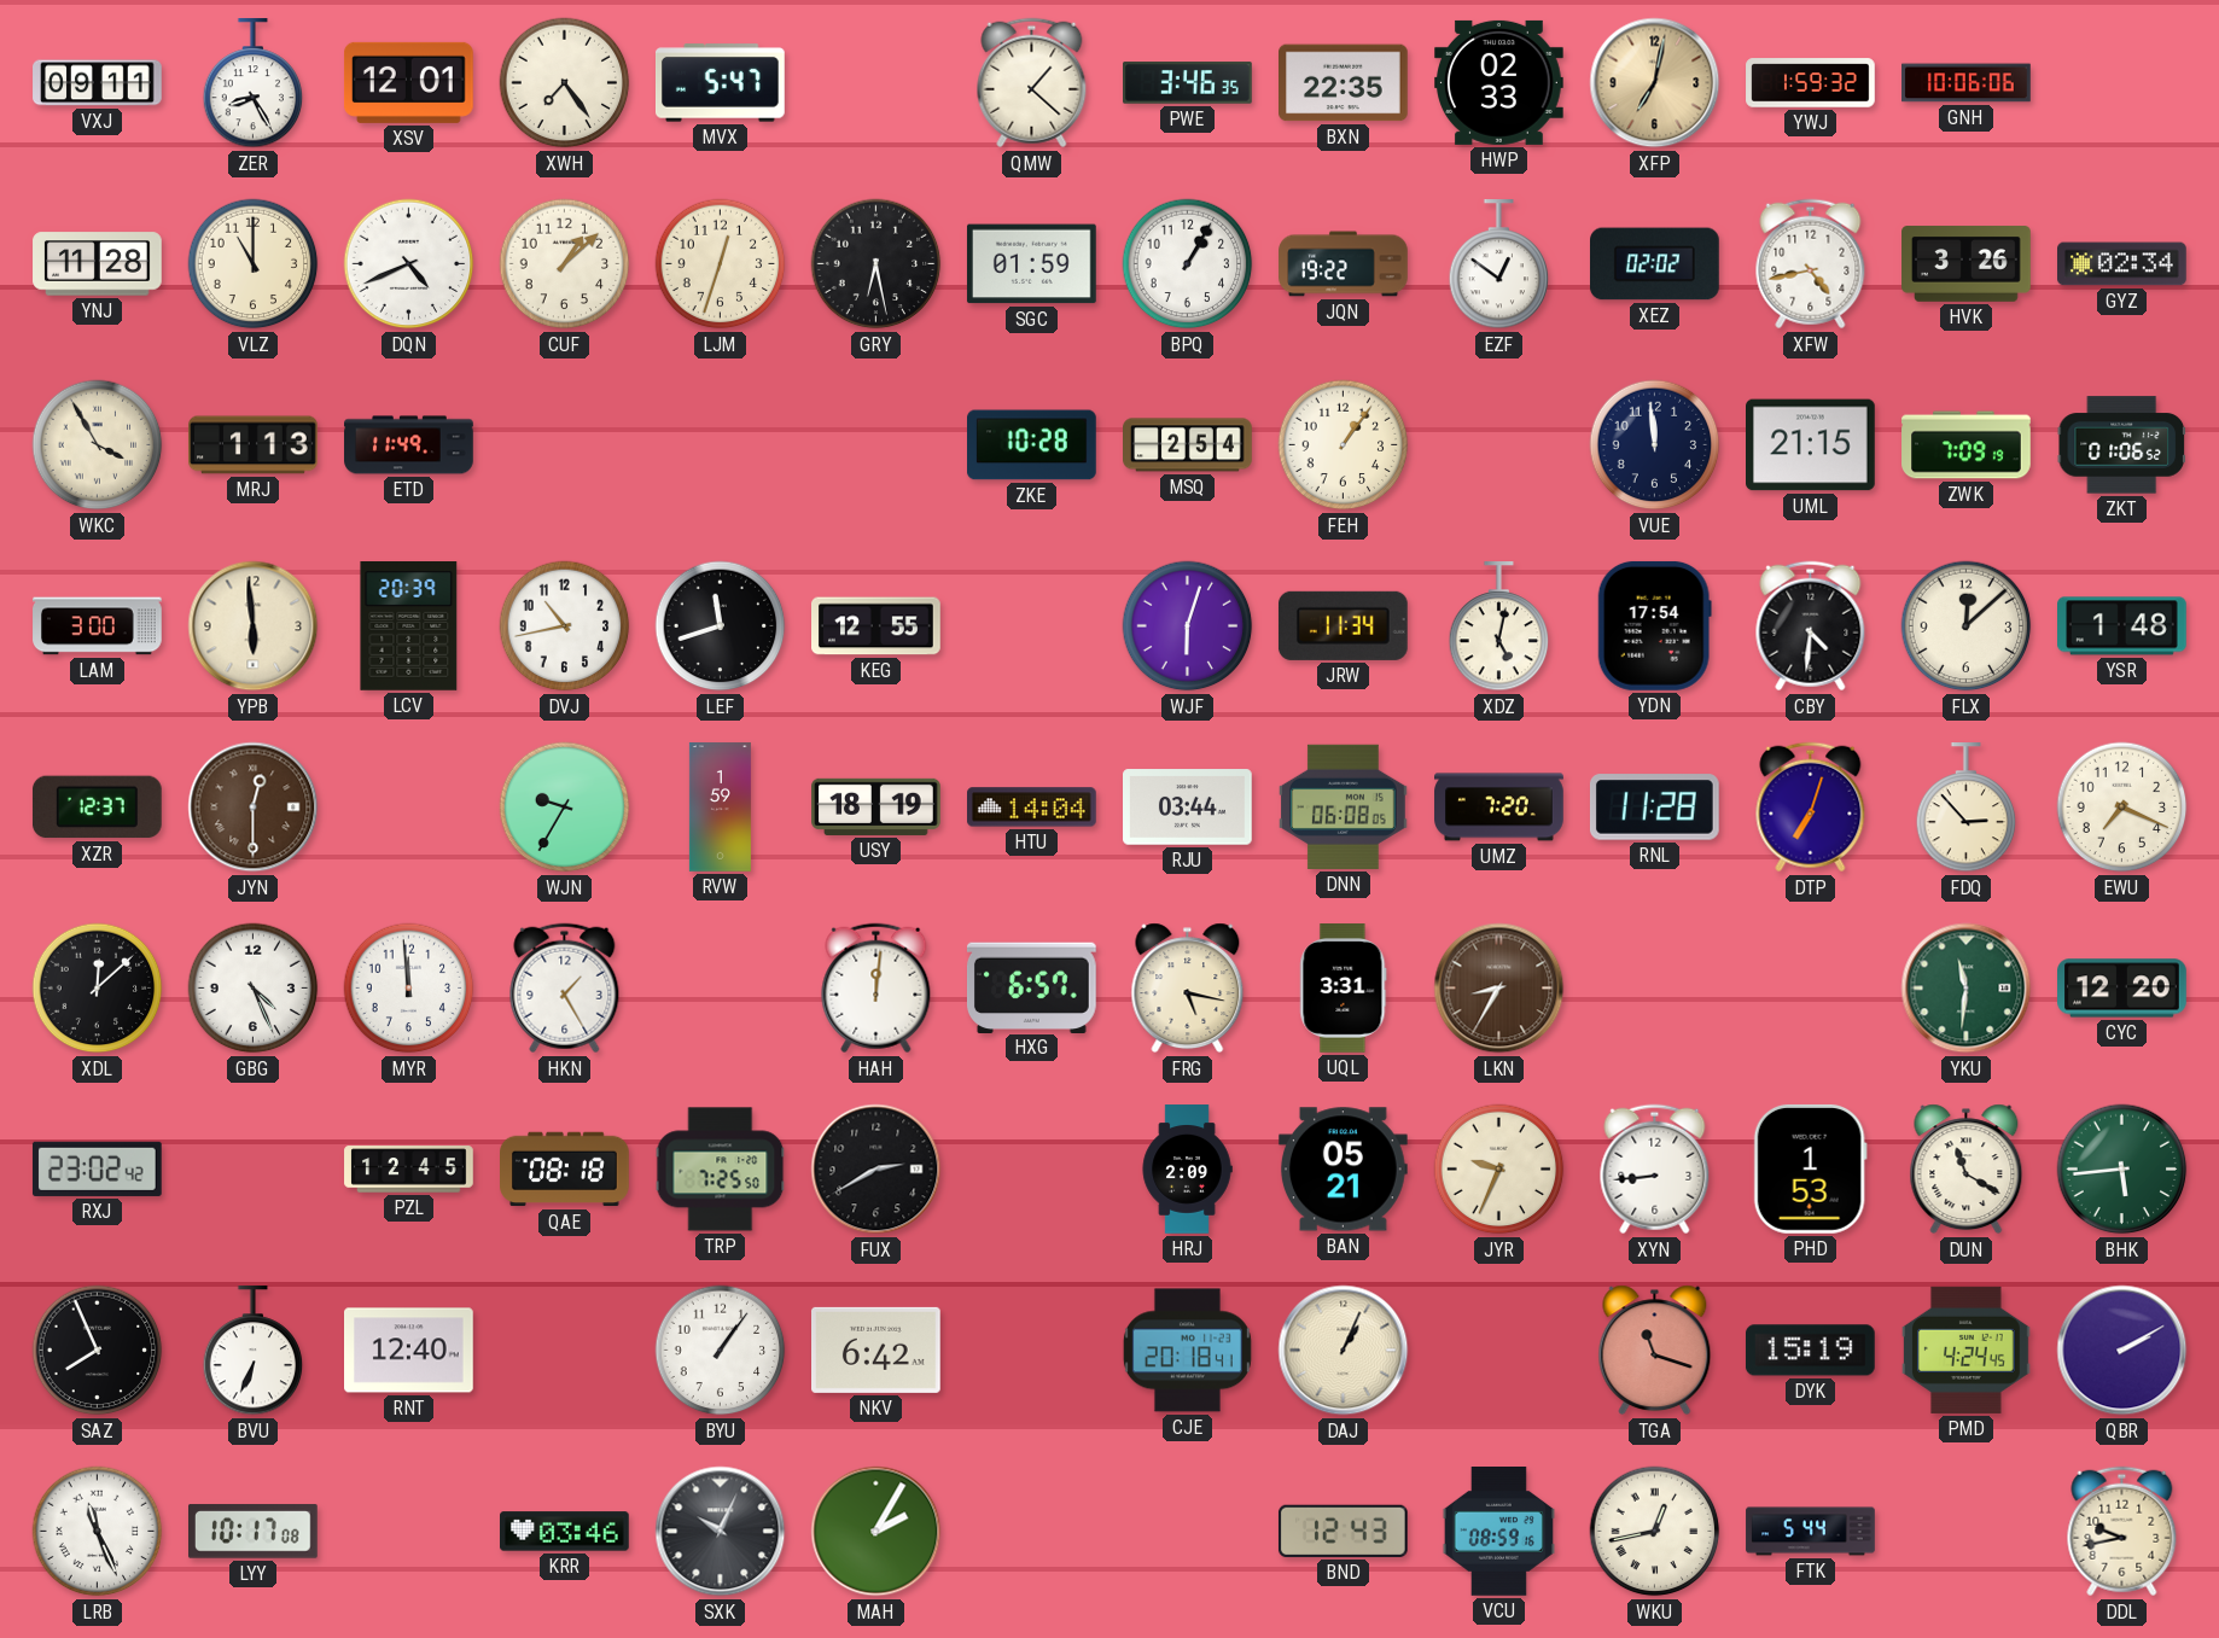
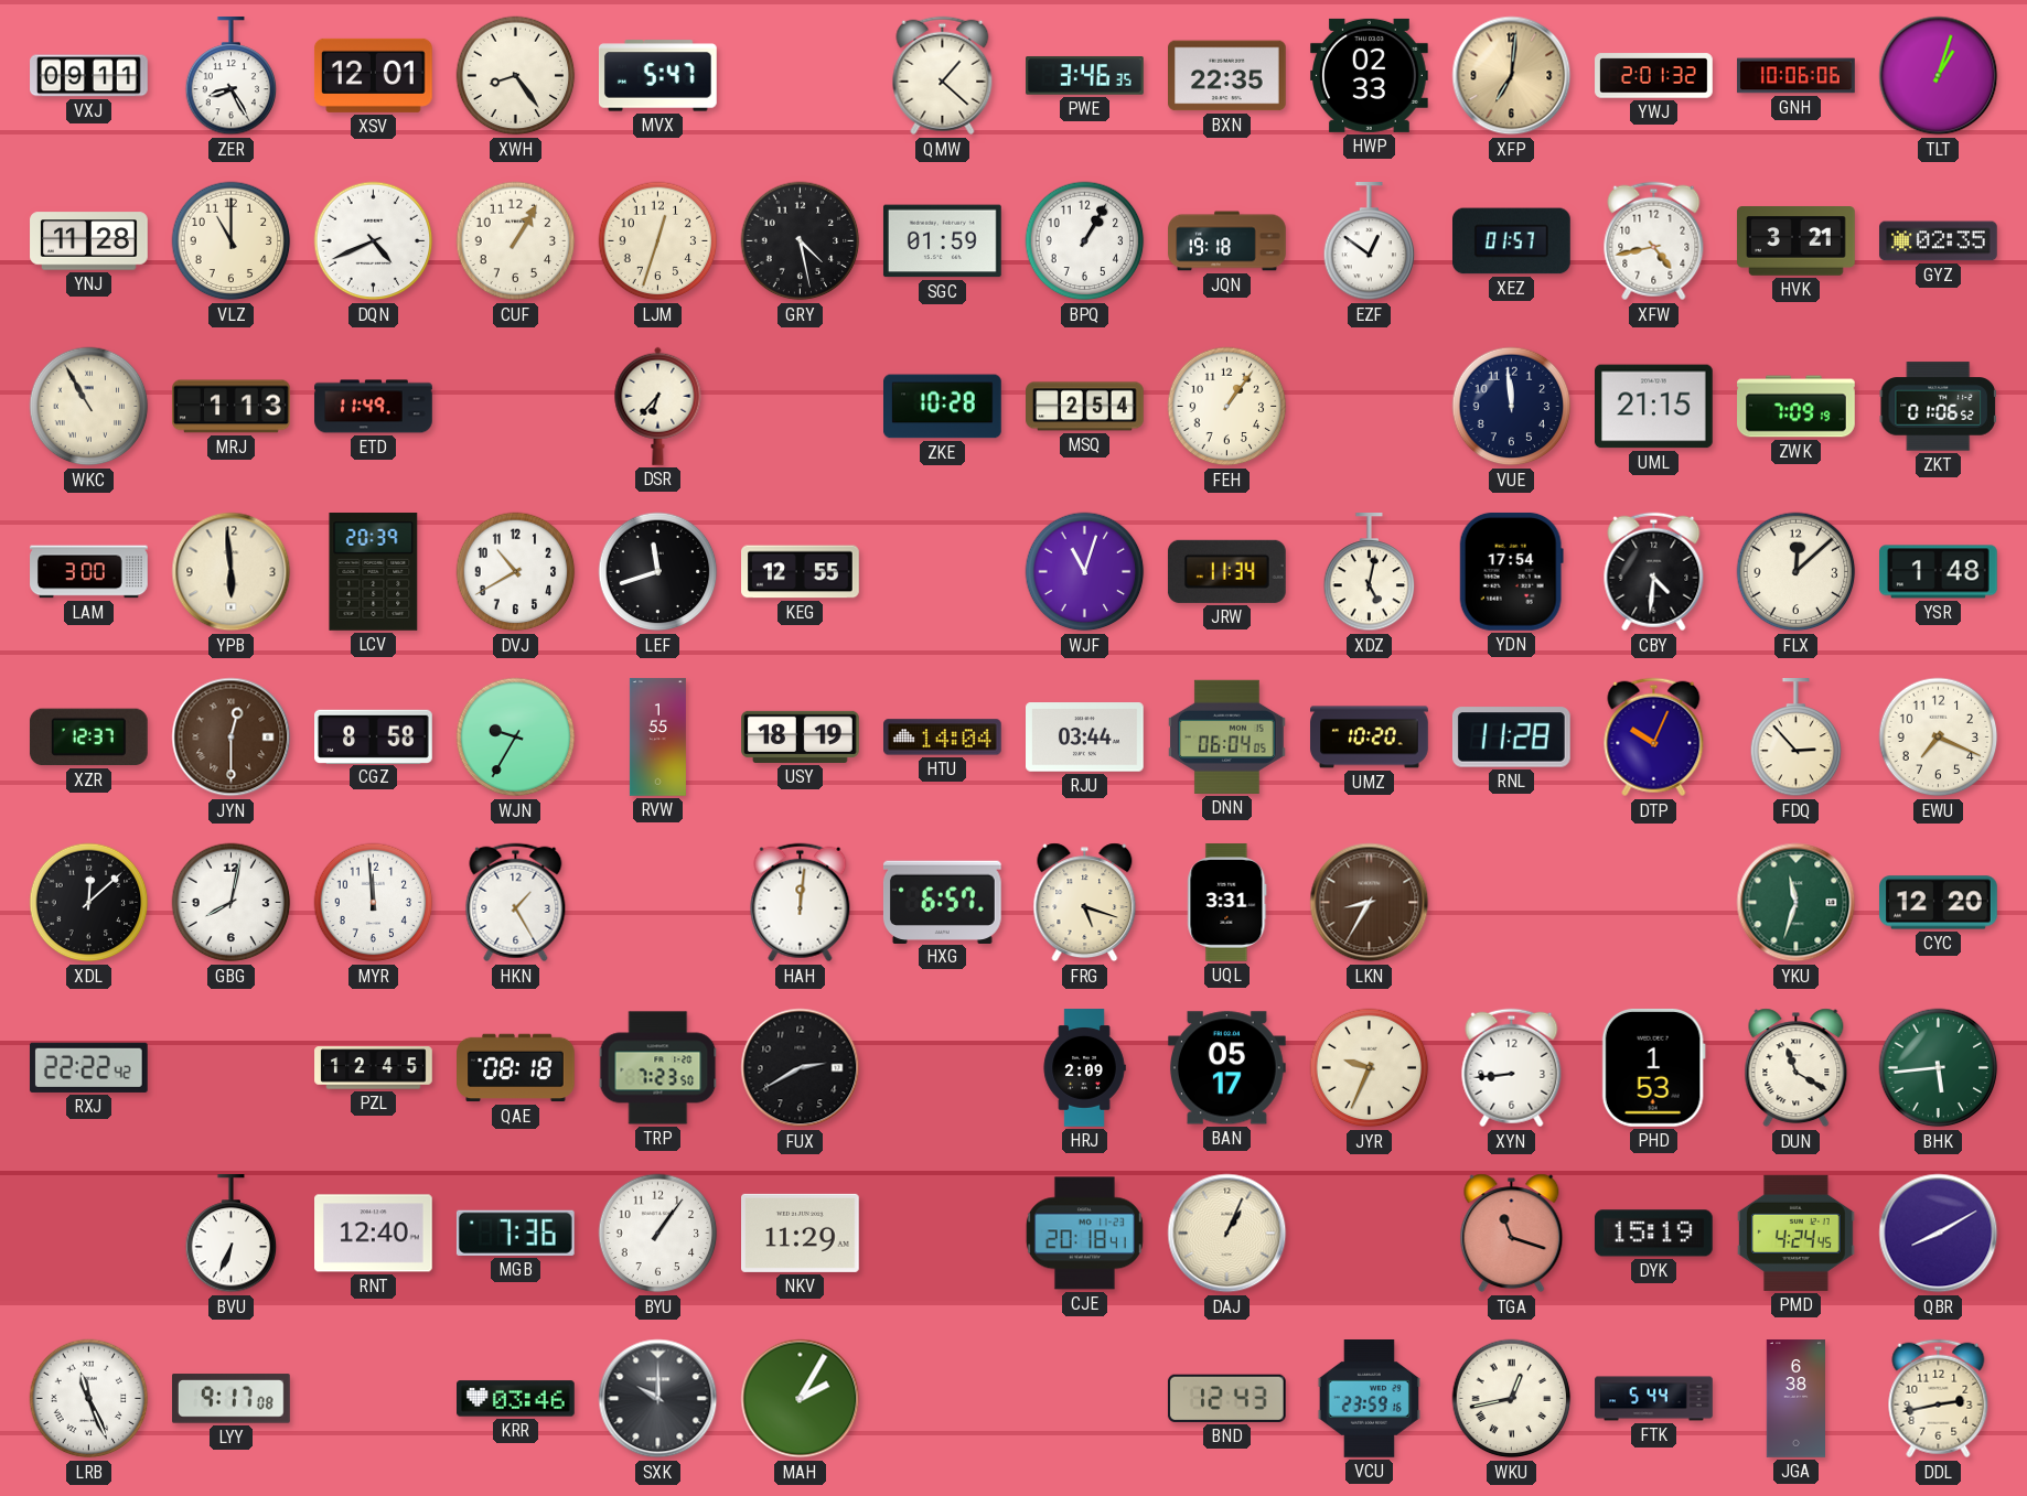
XWH: 7:24 -> 8:24
XFP: 7:02 -> 7:01
YWJ: 1:59 -> 2:01
TLT: none -> 1:03
CUF: 1:08 -> 1:05
GRY: 6:28 -> 4:28
JQN: 19:22 -> 19:18
XEZ: 02:02 -> 01:57
HVK: 3:26 -> 3:21
GYZ: 02:34 -> 02:35
WKC: 3:55 -> 10:55
DSR: none -> 6:37
DVJ: 10:43 -> 10:40
WJF: 6:03 -> 11:03
CGZ: none -> 8:58
RVW: 1:59 -> 1:55
DNN: 06:08 -> 06:04
UMZ: 7:20 -> 10:20
DTP: 7:03 -> 10:04
GBG: 4:26 -> 8:02
FRG: 5:17 -> 5:18
YKU: 11:31 -> 11:33
RXJ: 23:02 -> 22:22
TRP: 7:25 -> 7:23
BAN: 05:21 -> 05:17
SAZ: 7:56 -> none
MGB: none -> 7:36
NKV: 6:42 -> 11:29
QBR: 2:10 -> 8:10
LYY: 10:17 -> 9:17
SXK: 10:04 -> 10:00
VCU: 08:59 -> 23:59
JGA: none -> 6:38
DDL: 9:43 -> 2:43
